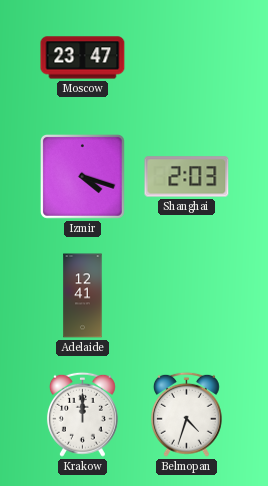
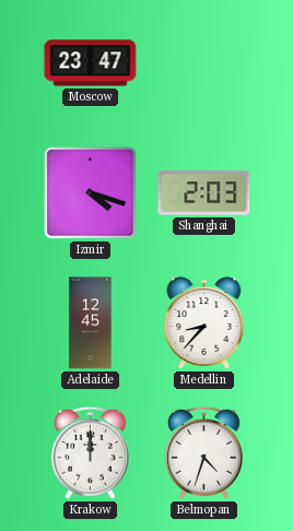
Adelaide: 12:41 -> 12:45
Medellin: none -> 8:37
